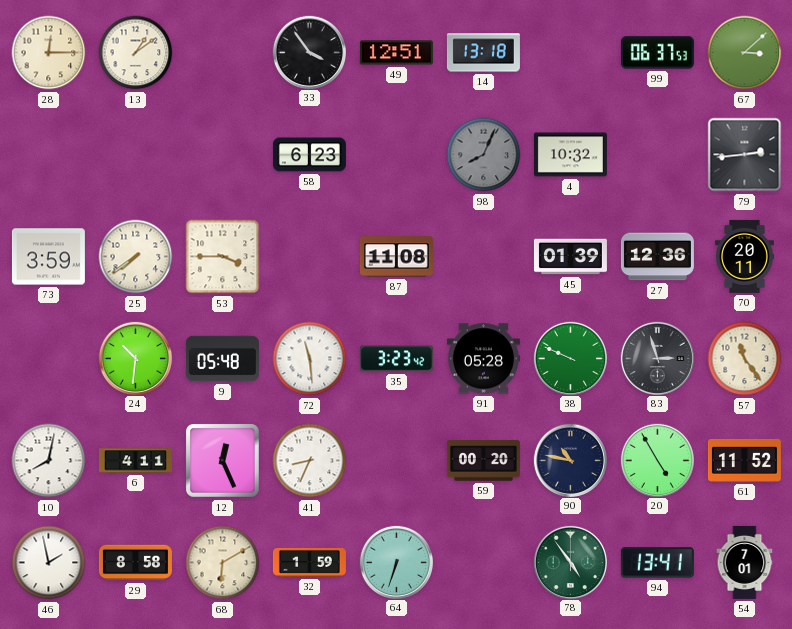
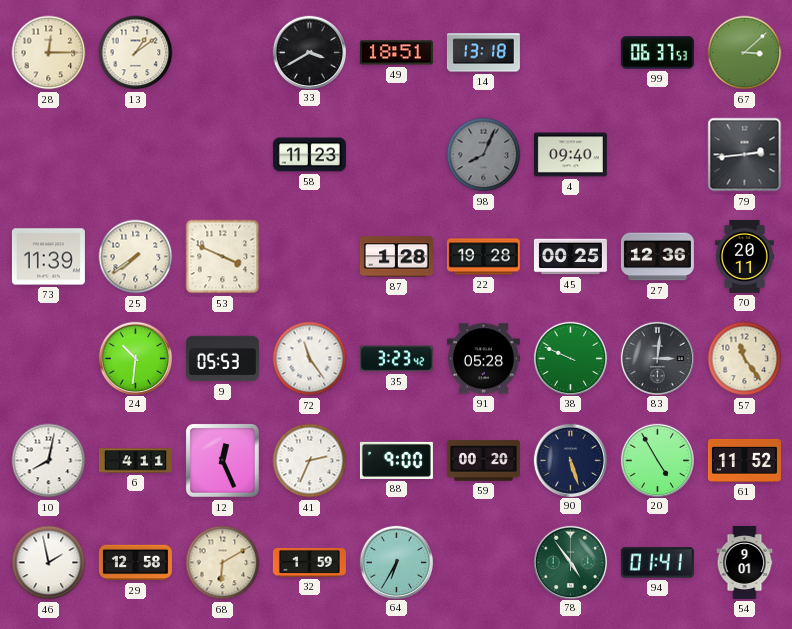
33: 3:54 -> 3:40
49: 12:51 -> 18:51
58: 6:23 -> 11:23
4: 10:32 -> 09:40
73: 3:59 -> 11:39
53: 3:45 -> 3:49
87: 11:08 -> 1:28
22: none -> 19:28
45: 01:39 -> 00:25
9: 05:48 -> 05:53
72: 11:29 -> 11:24
83: 2:57 -> 3:01
41: 8:34 -> 2:34
88: none -> 9:00
90: 10:47 -> 5:27
29: 8:58 -> 12:58
64: 6:33 -> 6:35
94: 13:41 -> 01:41
54: 7:01 -> 9:01
